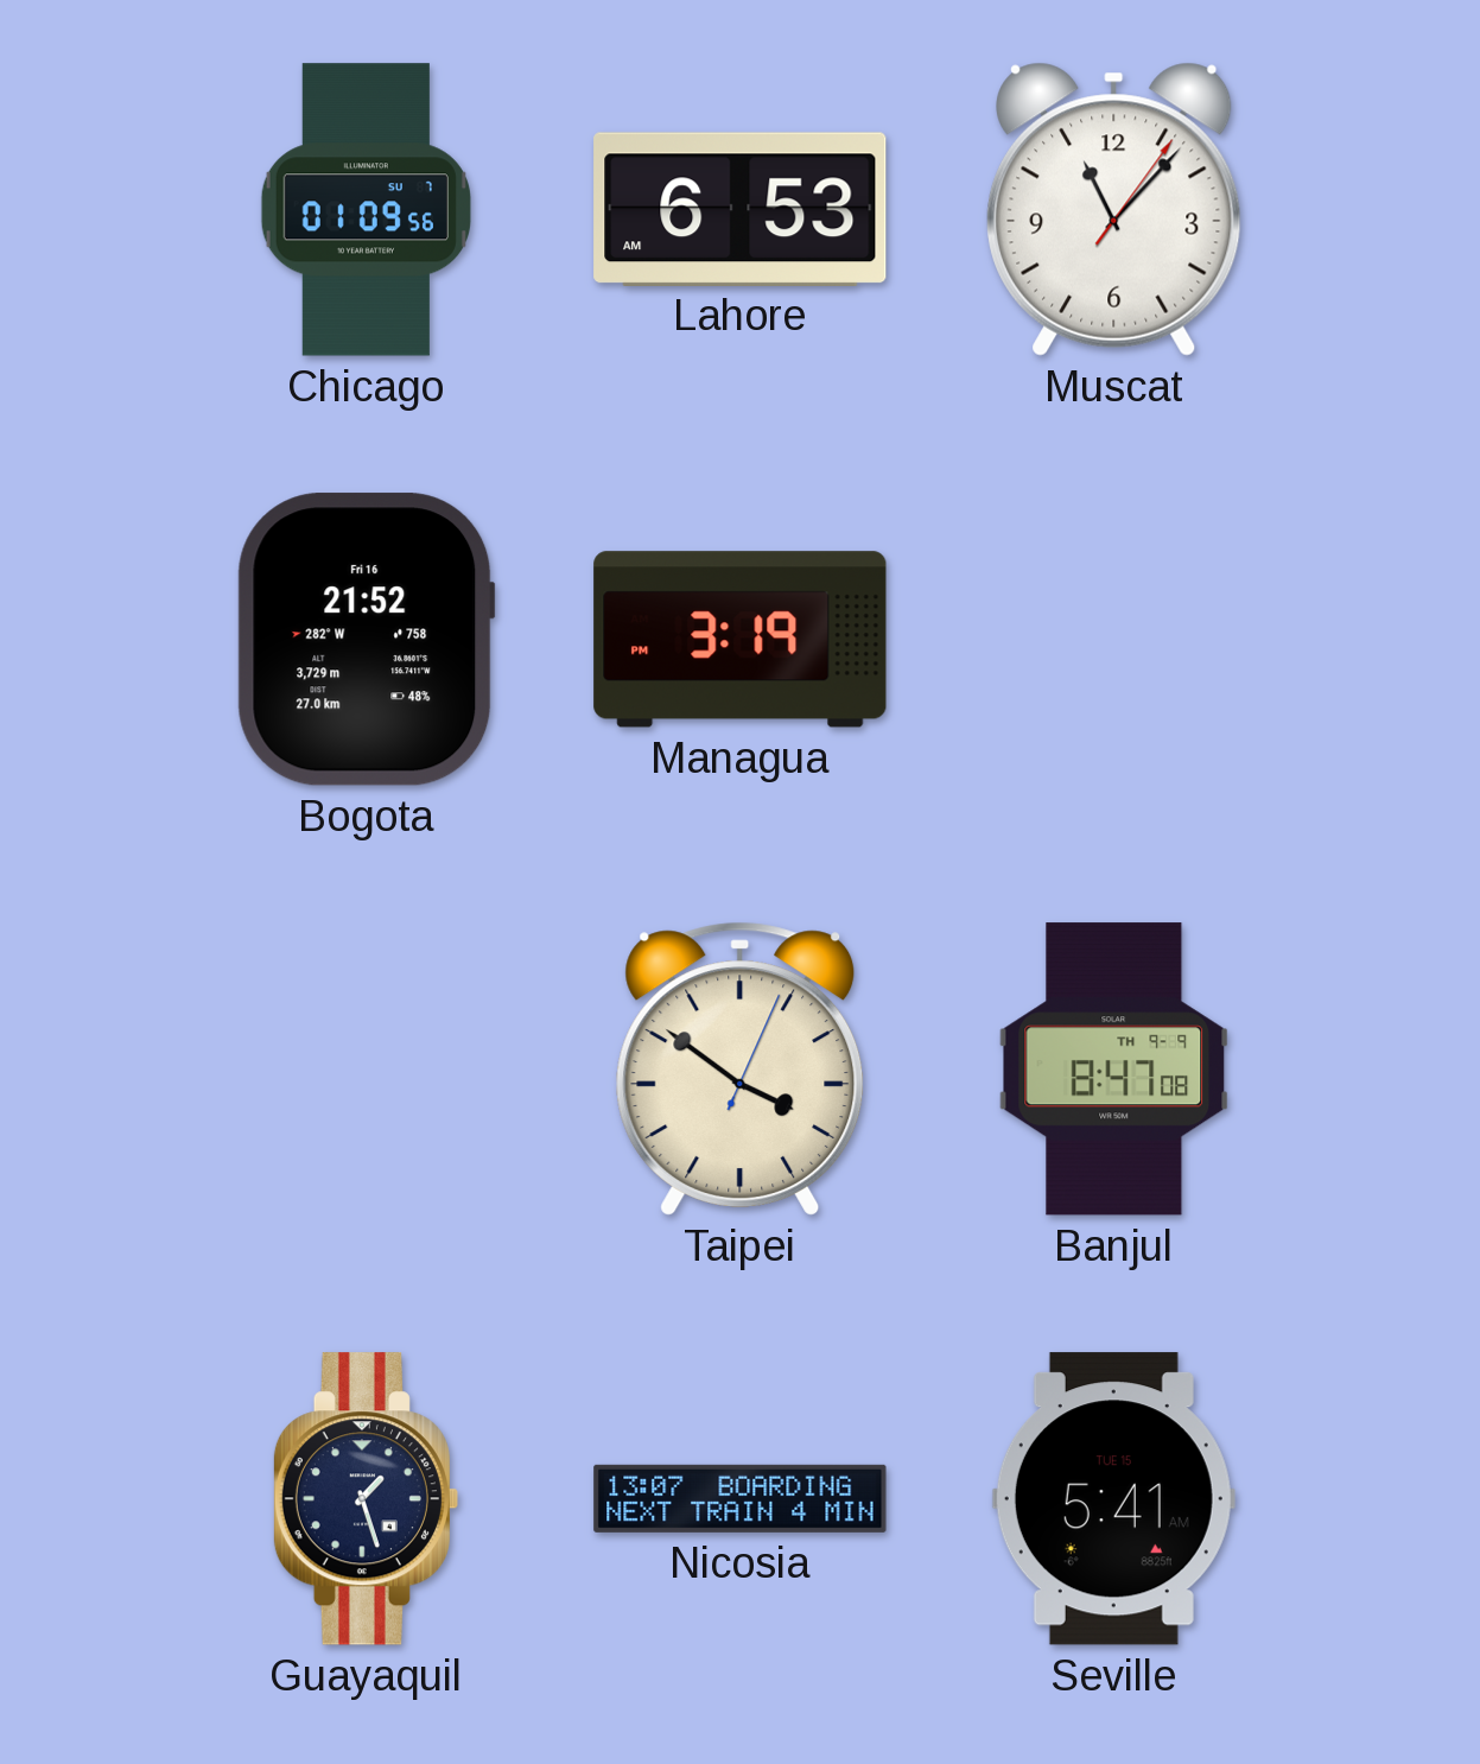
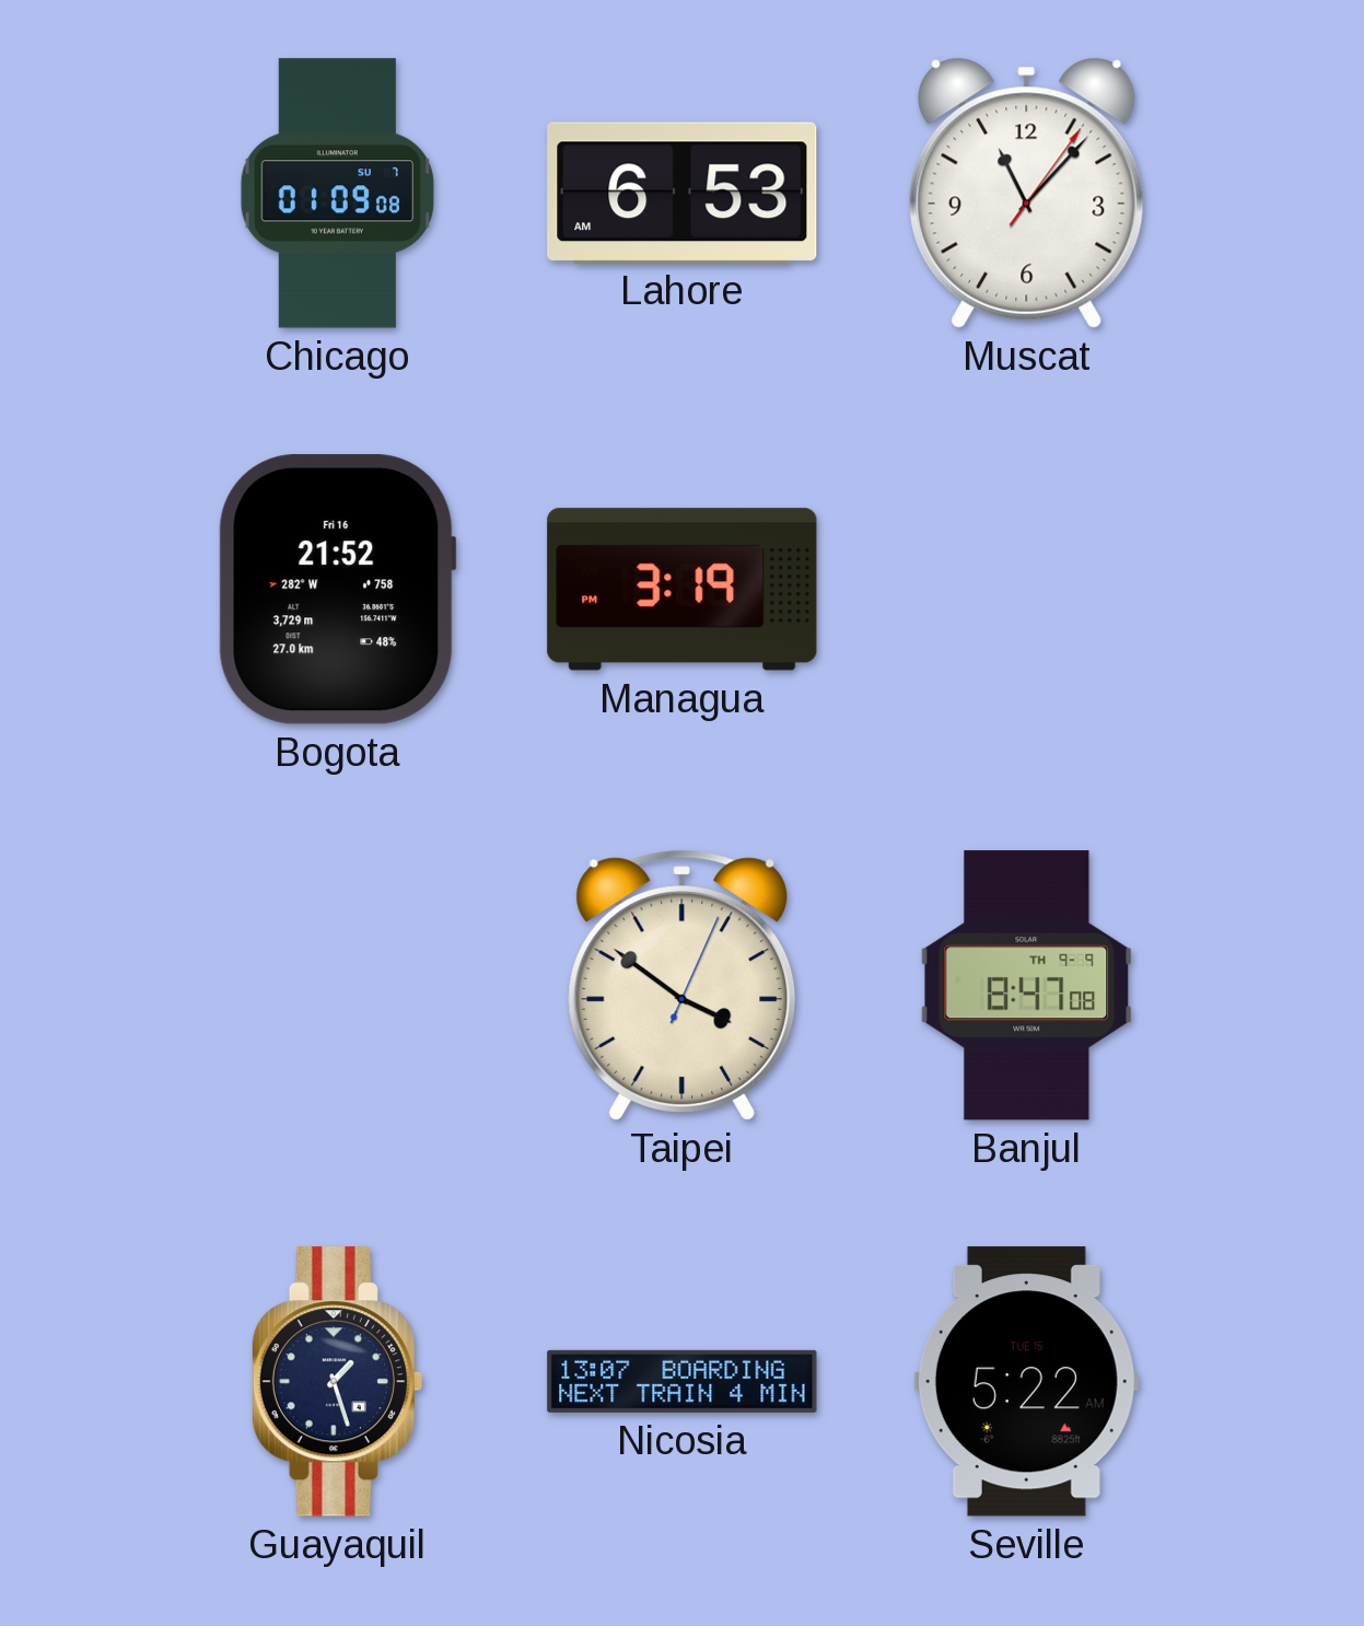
Chicago: 01:09:56 -> 01:09:08
Seville: 5:41 -> 5:22
